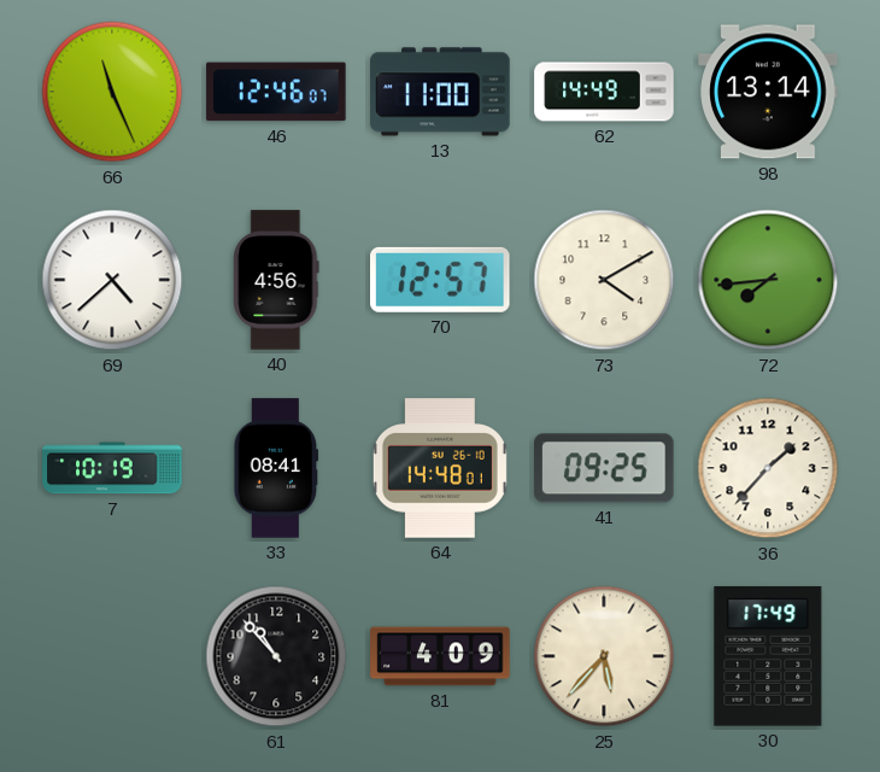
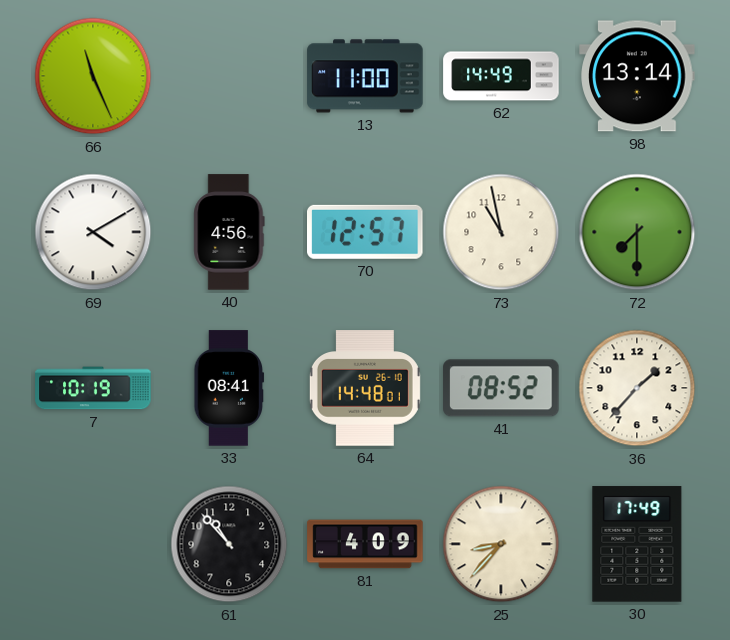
46: 12:46 -> none
69: 4:38 -> 4:10
73: 4:10 -> 10:58
72: 7:44 -> 7:30
41: 09:25 -> 08:52
25: 5:37 -> 8:37
